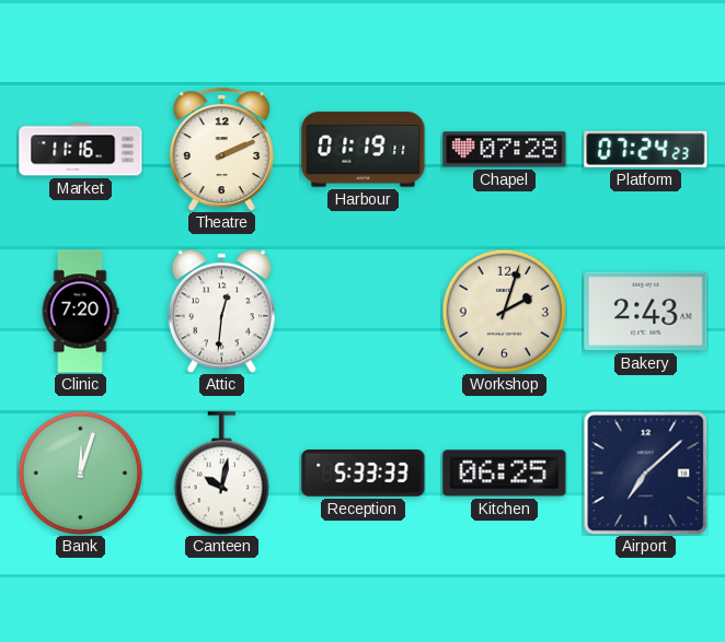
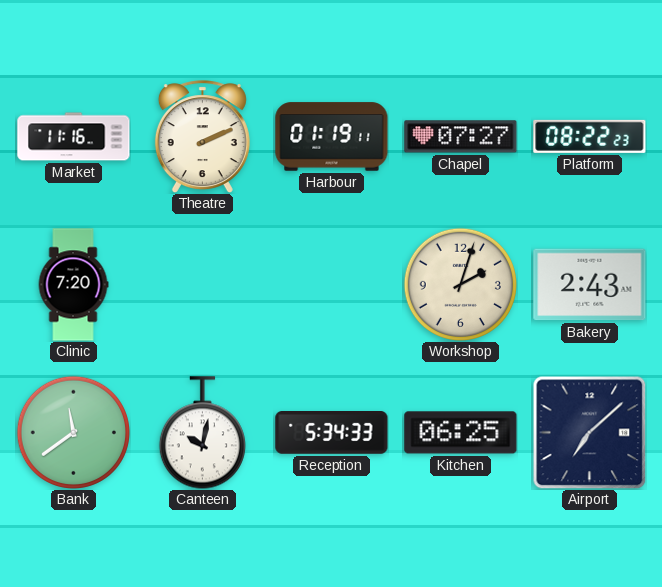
Chapel: 07:28 -> 07:27
Platform: 07:24 -> 08:22
Attic: 12:31 -> none
Bank: 12:03 -> 11:39
Reception: 5:33 -> 5:34
